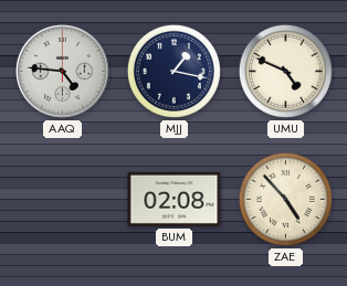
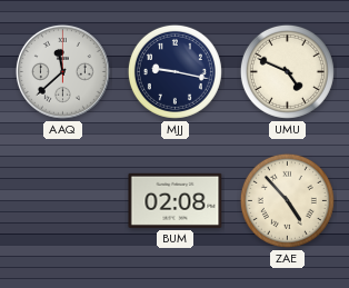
AAQ: 4:46 -> 11:38
MJJ: 1:17 -> 9:17
